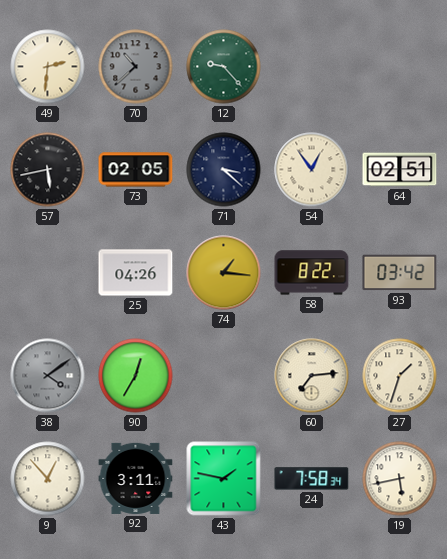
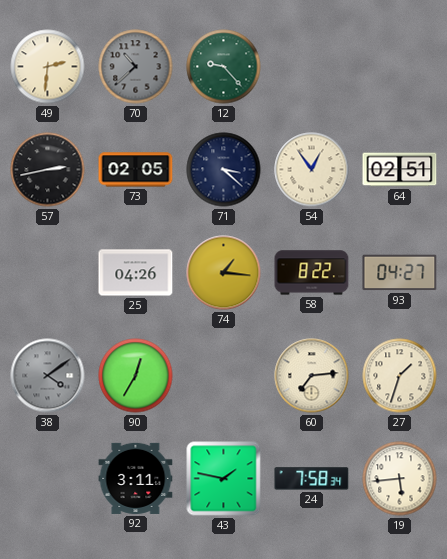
57: 5:43 -> 2:43
93: 03:42 -> 04:27
9: 12:53 -> none
19: 5:43 -> 5:44
